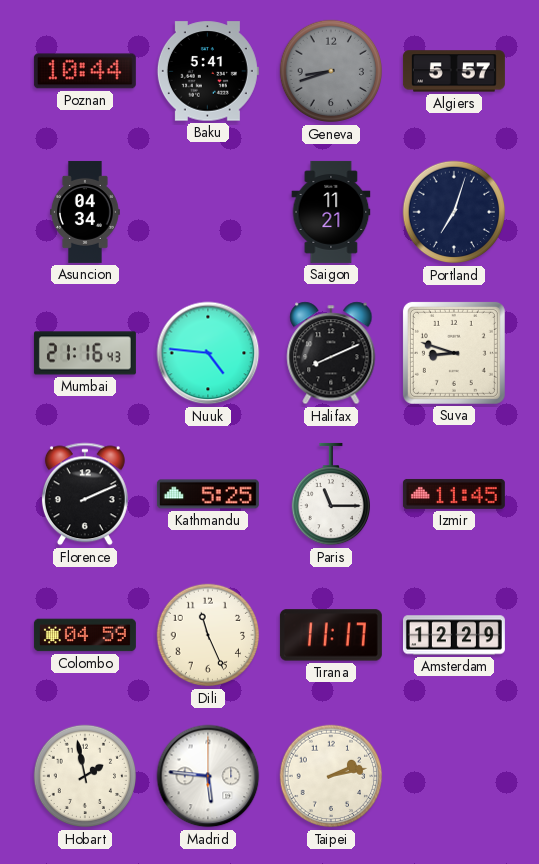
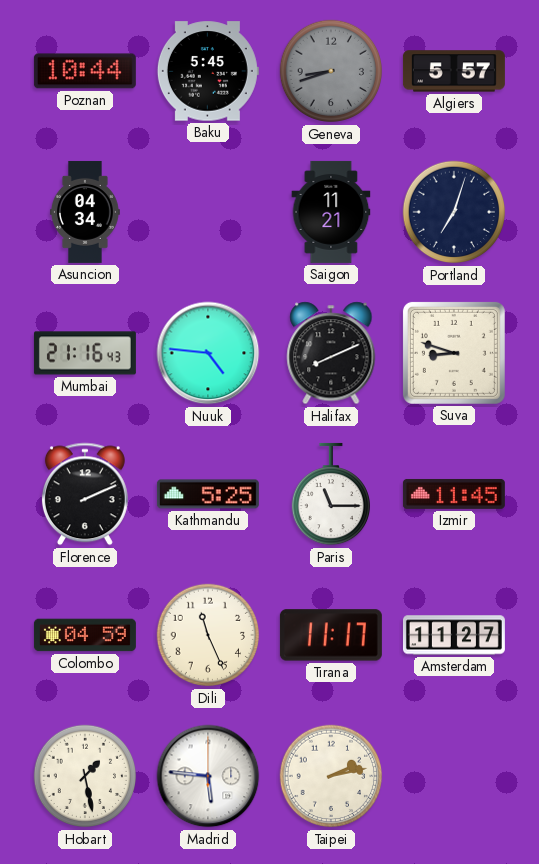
Baku: 5:41 -> 5:45
Amsterdam: 12:29 -> 11:27
Hobart: 1:58 -> 1:28
